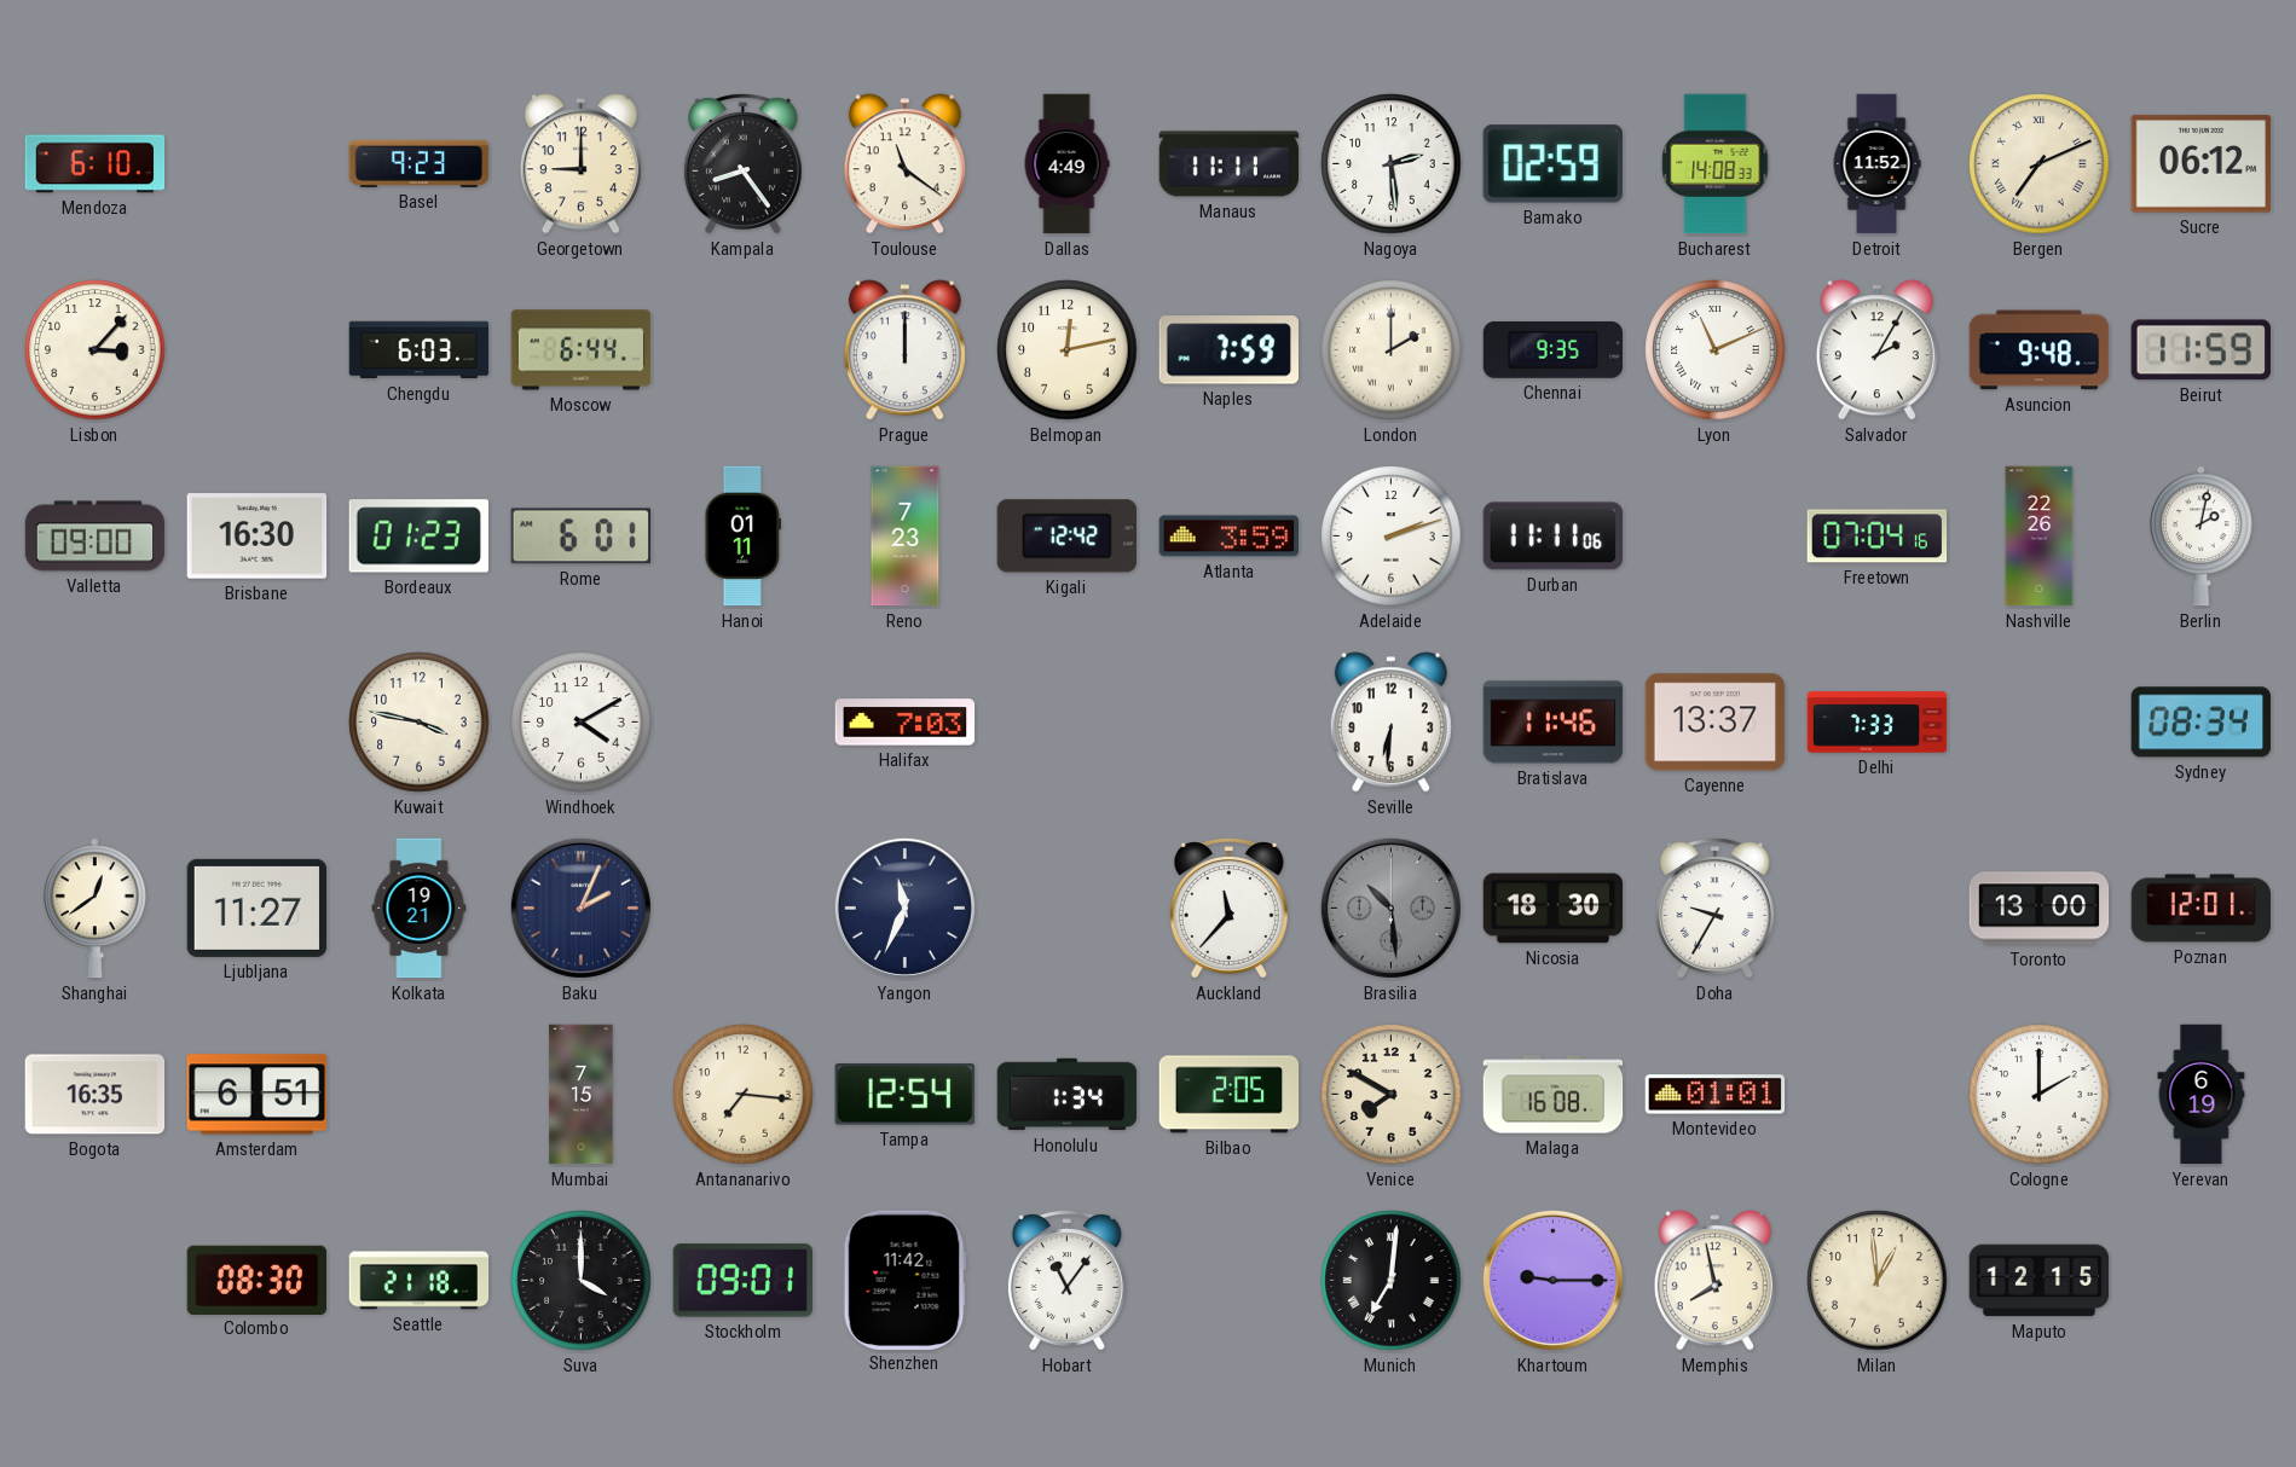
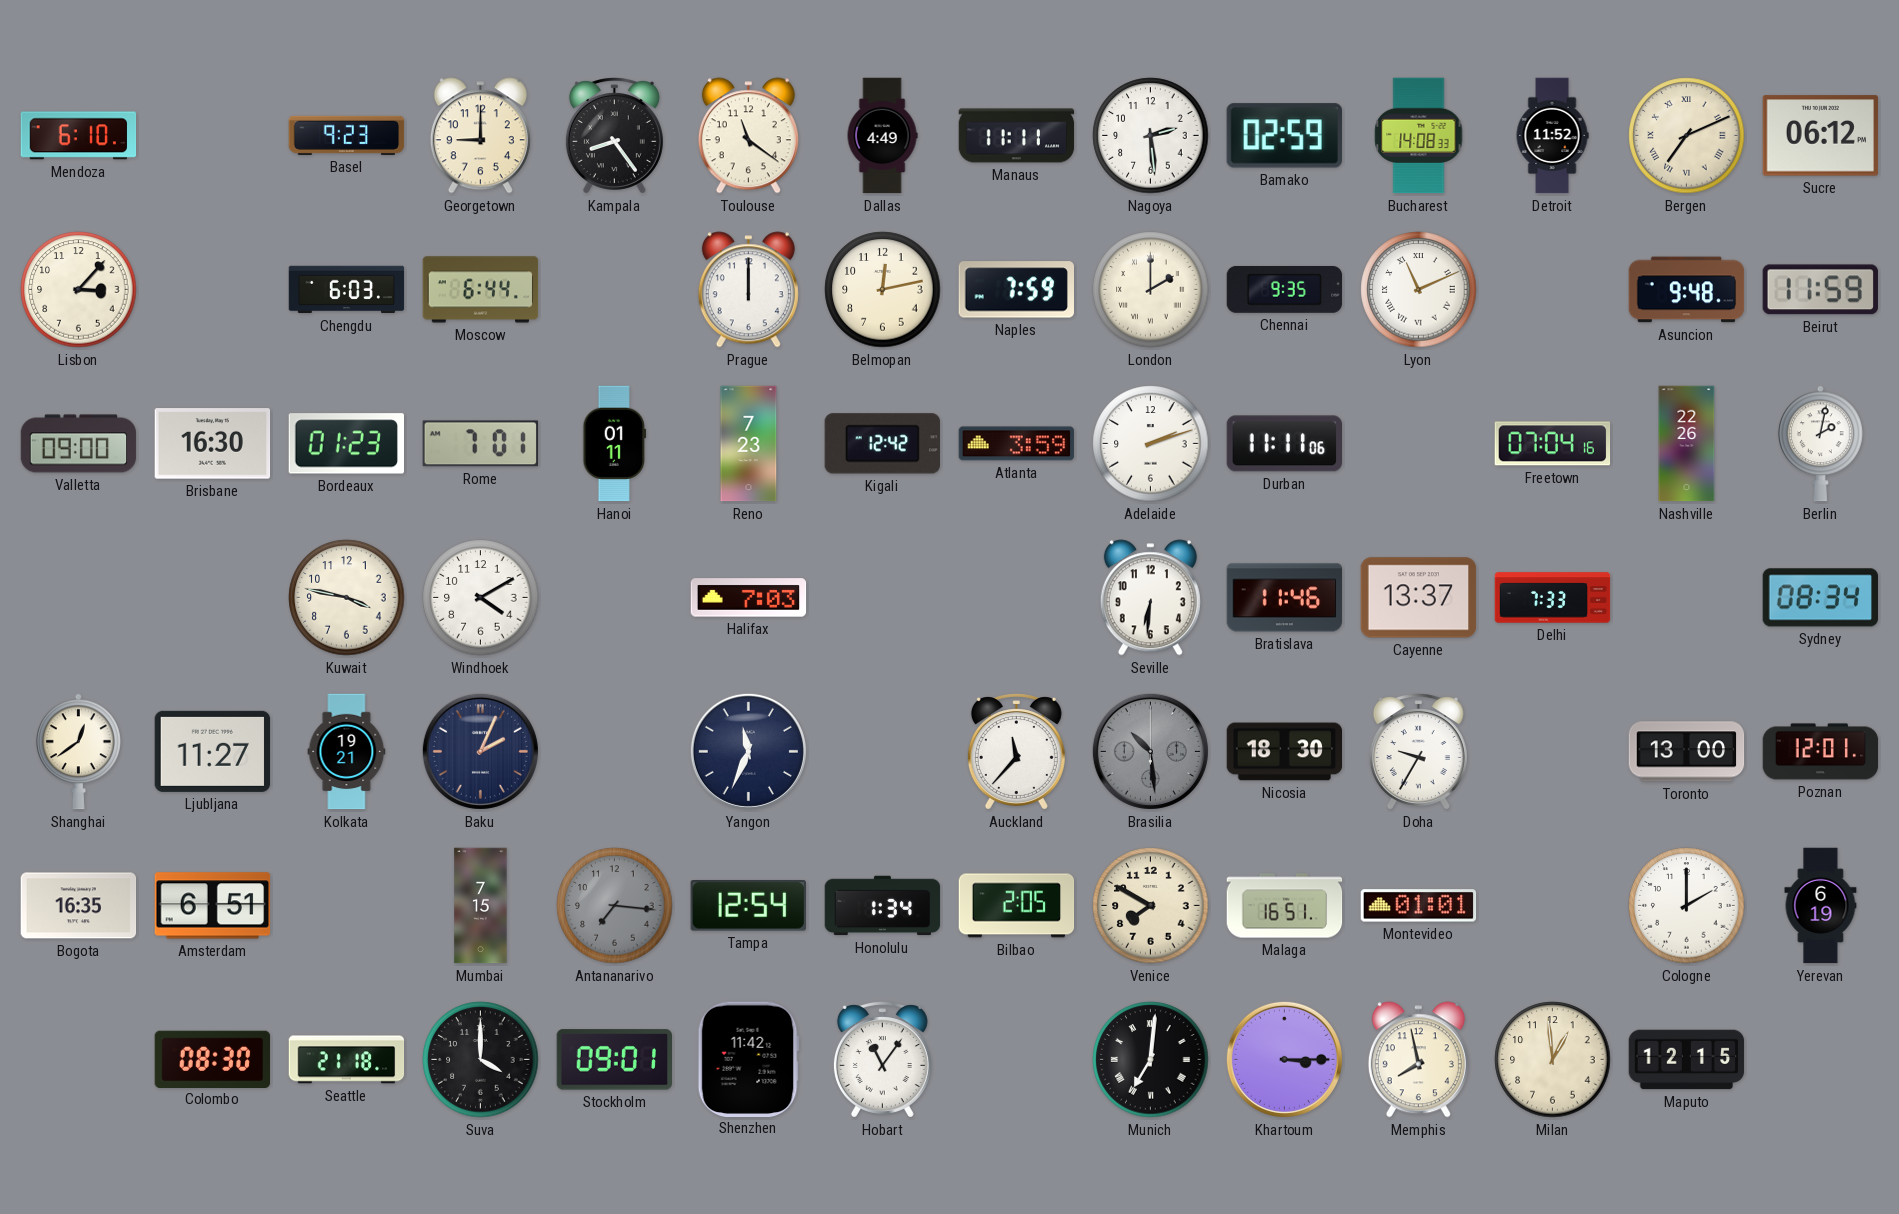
Salvador: 2:05 -> none
Rome: 6:01 -> 7:01
Antananarivo dial: cream -> grey
Malaga: 16:08 -> 16:51
Khartoum: 9:15 -> 3:15
